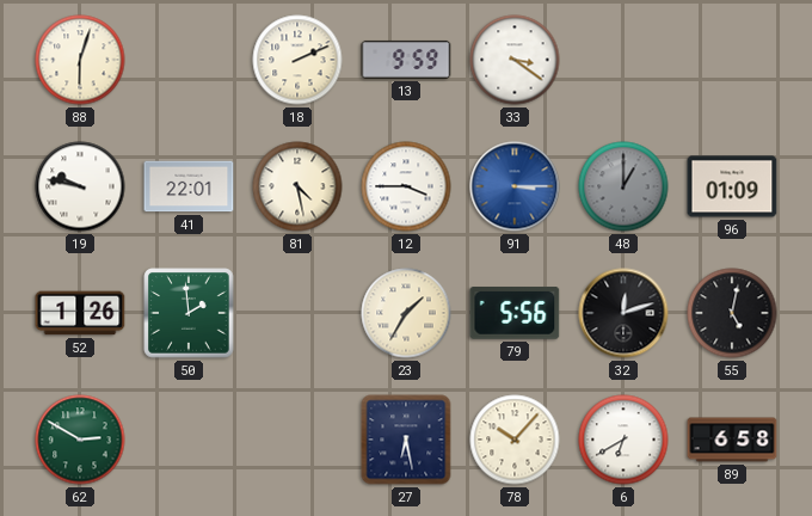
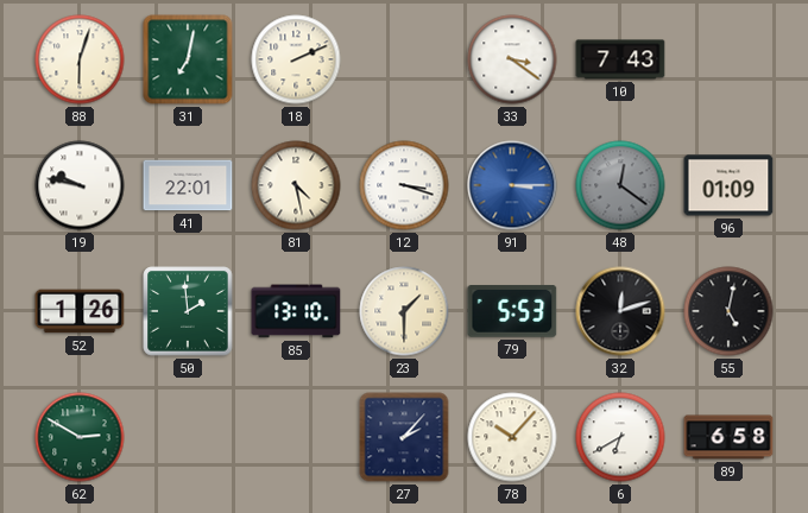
31: none -> 7:02
13: 9:59 -> none
10: none -> 7:43
12: 3:45 -> 3:18
48: 1:00 -> 12:21
85: none -> 13:10
23: 1:35 -> 1:30
79: 5:56 -> 5:53
27: 6:28 -> 2:07
